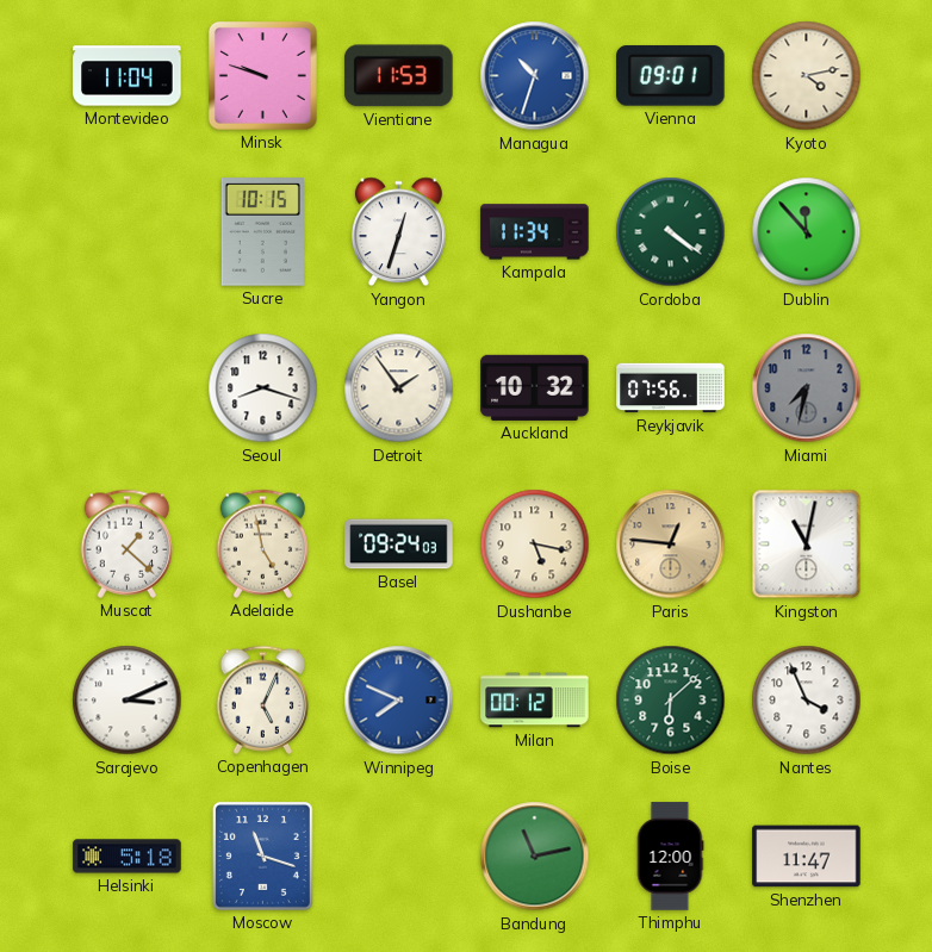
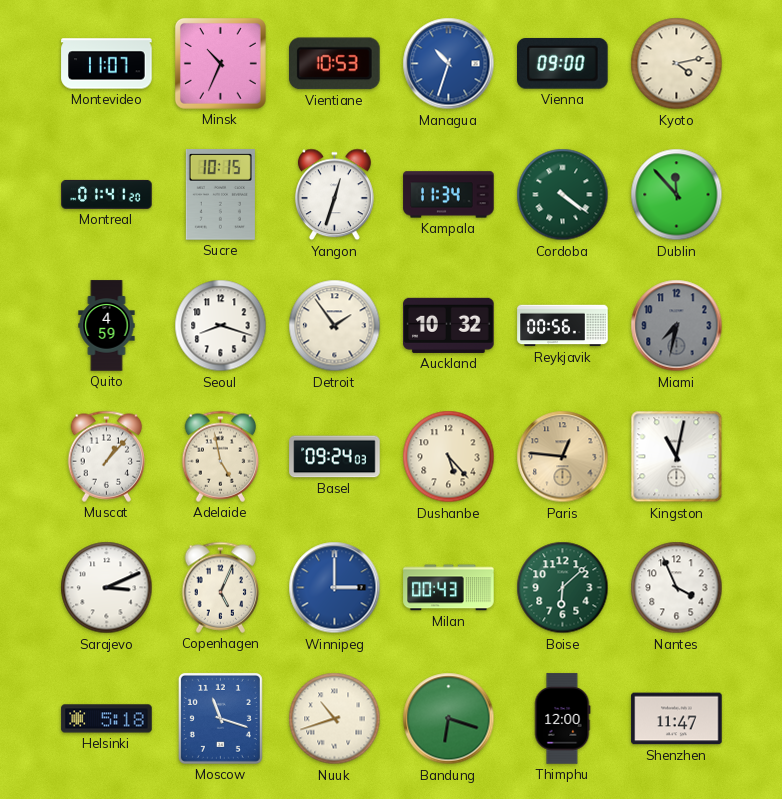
Montevideo: 11:04 -> 11:07
Minsk: 9:48 -> 10:34
Vientiane: 11:53 -> 10:53
Vienna: 09:01 -> 09:00
Montreal: none -> 01:41
Quito: none -> 4:59
Reykjavik: 07:56 -> 00:56
Muscat: 1:22 -> 1:07
Dushanbe: 5:17 -> 5:23
Winnipeg: 7:49 -> 3:00
Milan: 00:12 -> 00:43
Nuuk: none -> 10:42
Bandung: 11:13 -> 6:18
